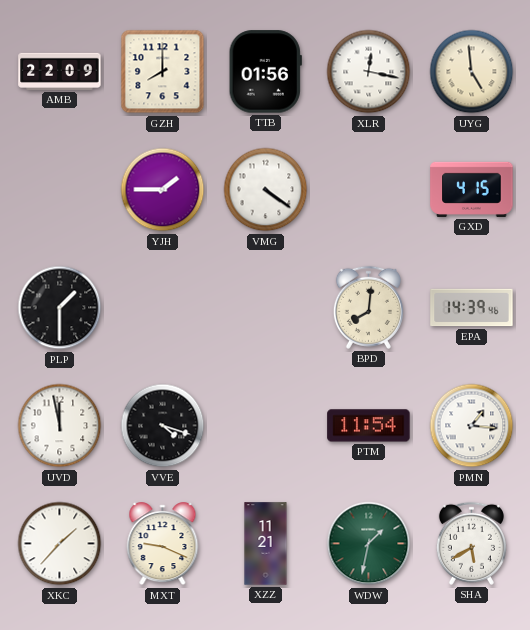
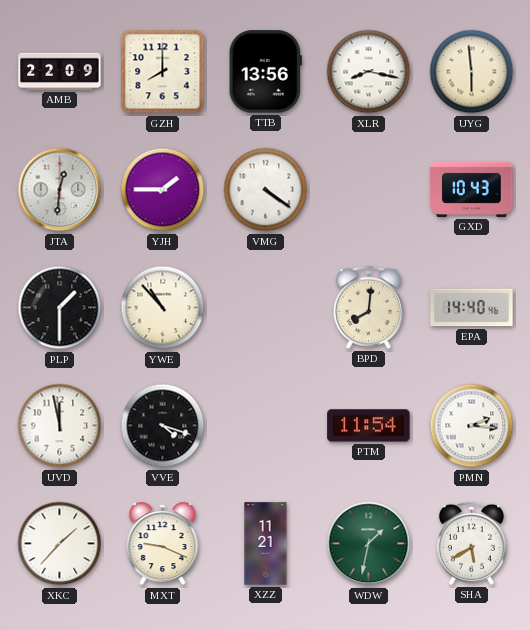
TTB: 01:56 -> 13:56
XLR: 12:17 -> 8:17
UYG: 4:59 -> 5:59
JTA: none -> 12:31
GXD: 4:15 -> 10:43
YWE: none -> 10:53
EPA: 14:39 -> 14:40
PMN: 1:16 -> 2:16
